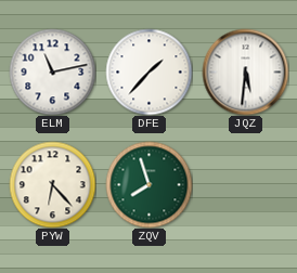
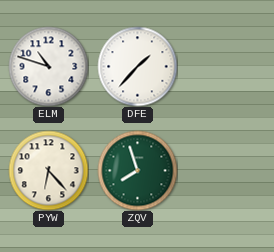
ELM: 11:13 -> 10:48
JQZ: 5:31 -> none
